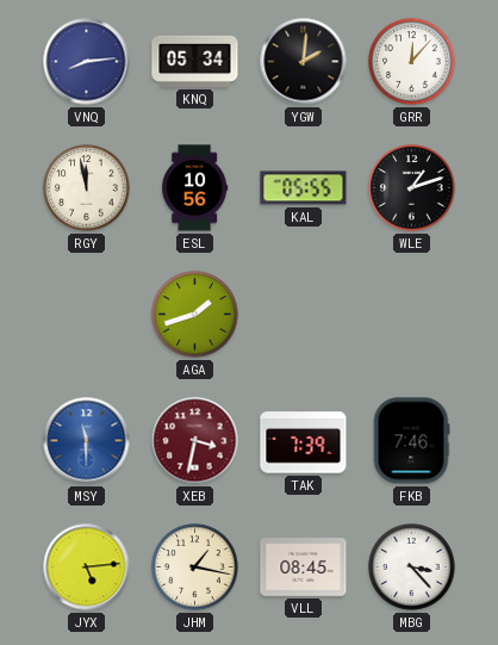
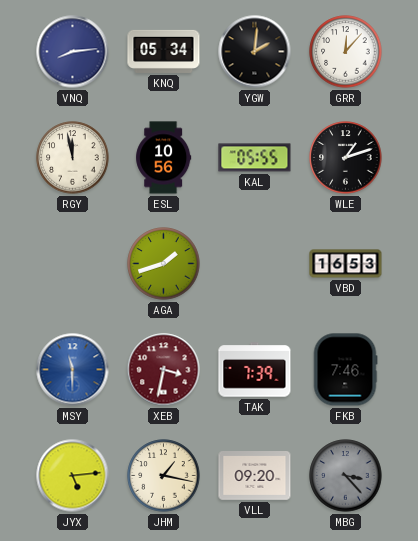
VBD: none -> 16:53
VLL: 08:45 -> 09:20
MBG dial: white -> grey
